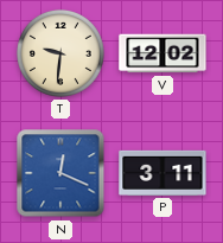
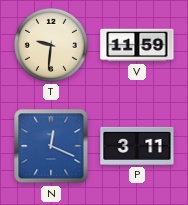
V: 12:02 -> 11:59
